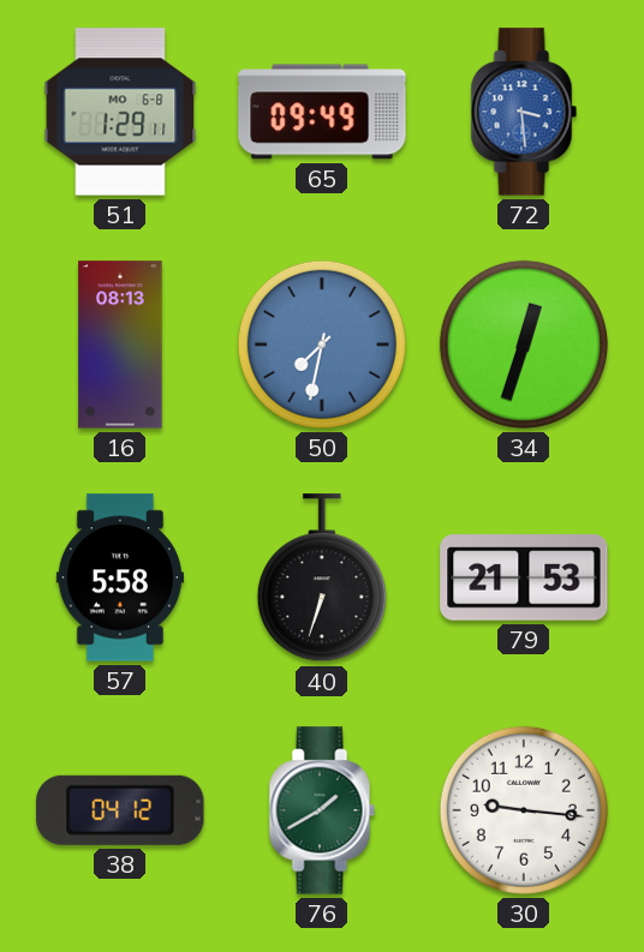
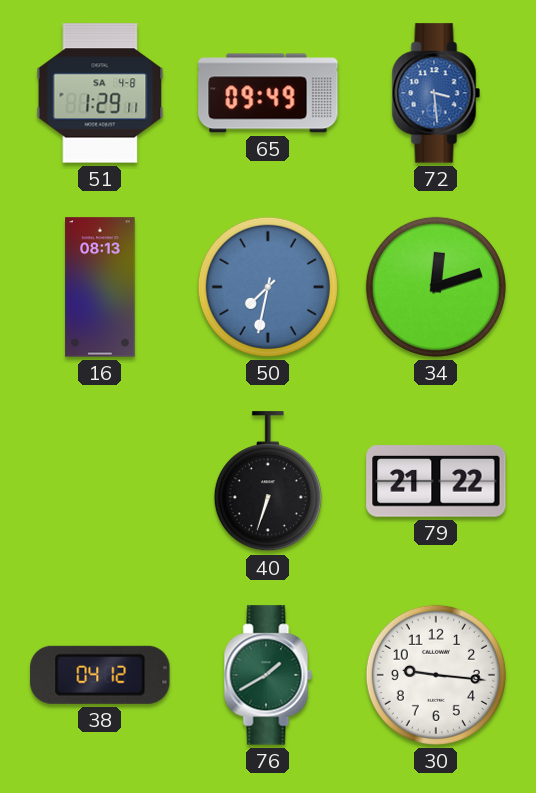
51 date: MO 6-8 -> SA 4-8
34: 12:33 -> 12:12
57: 5:58 -> none
79: 21:53 -> 21:22
